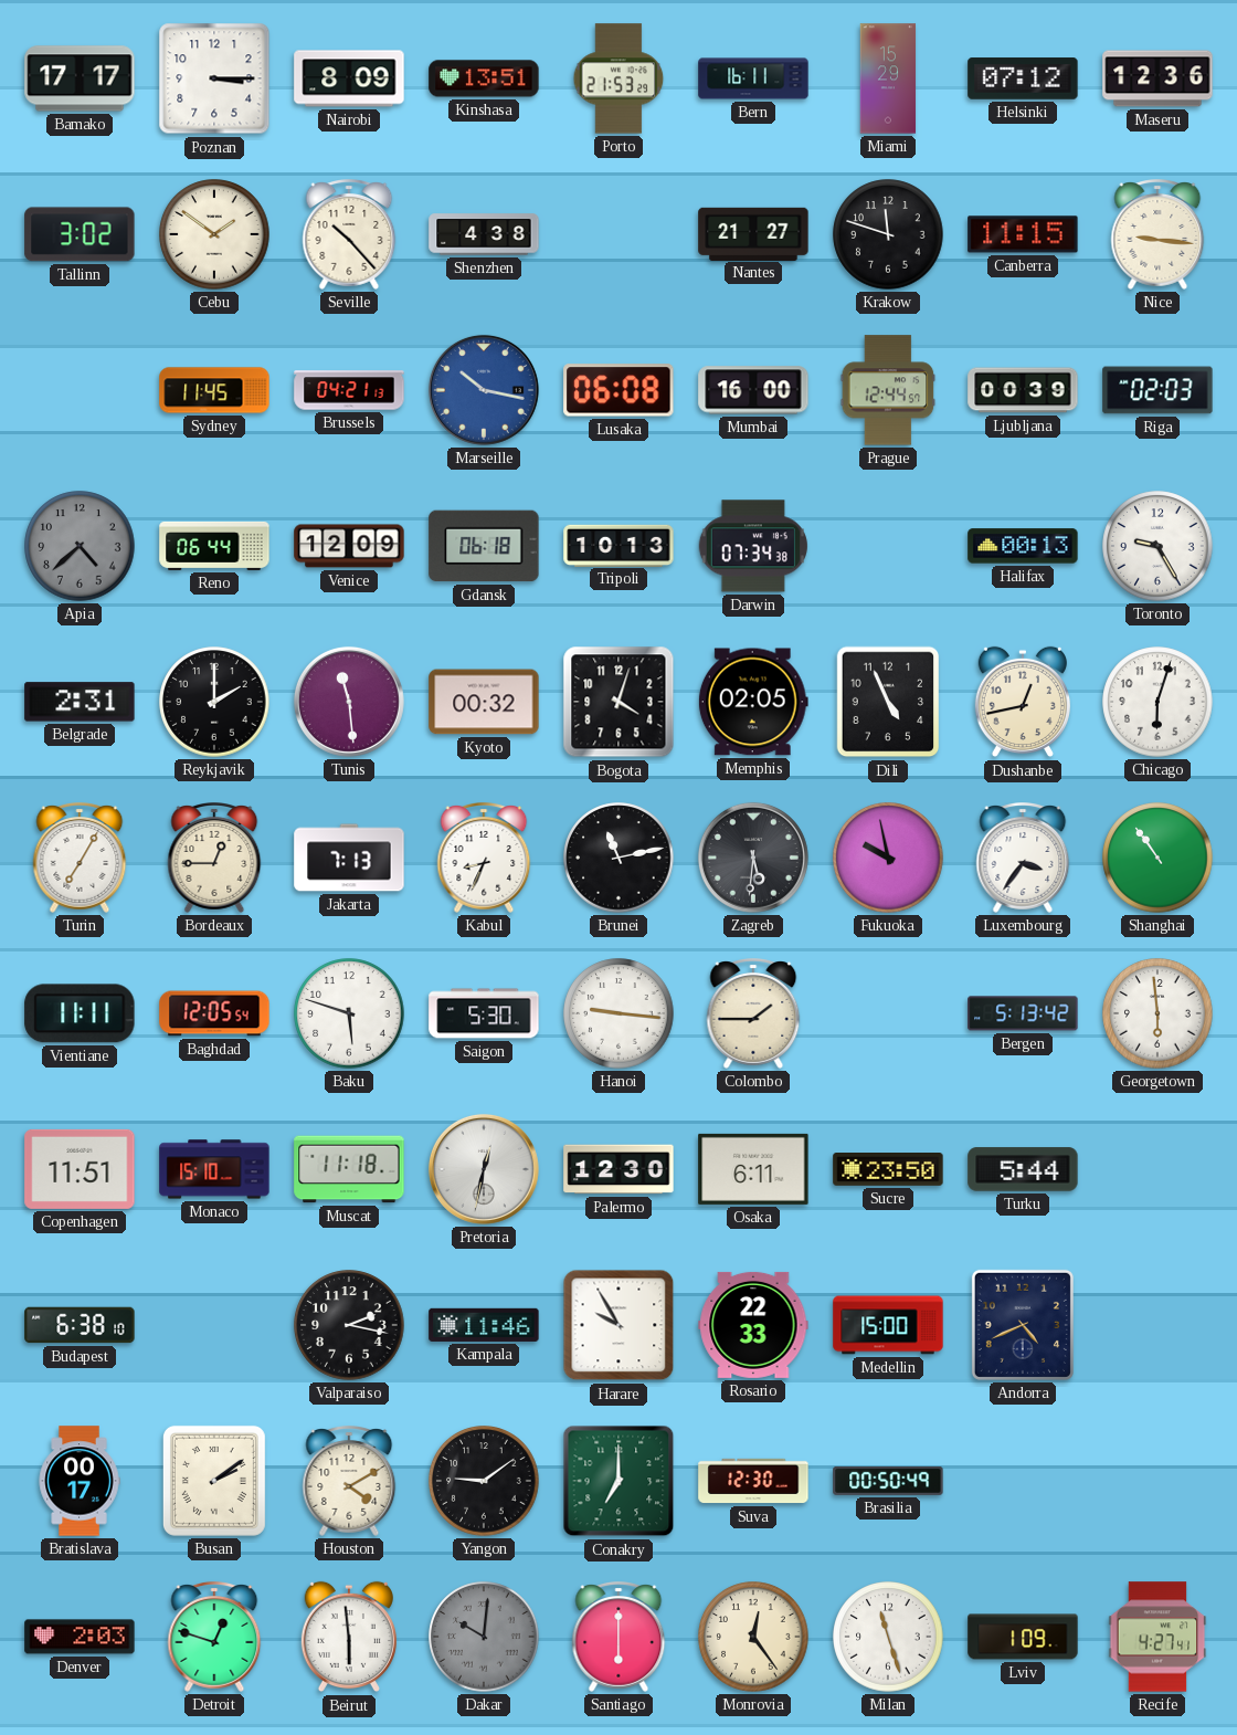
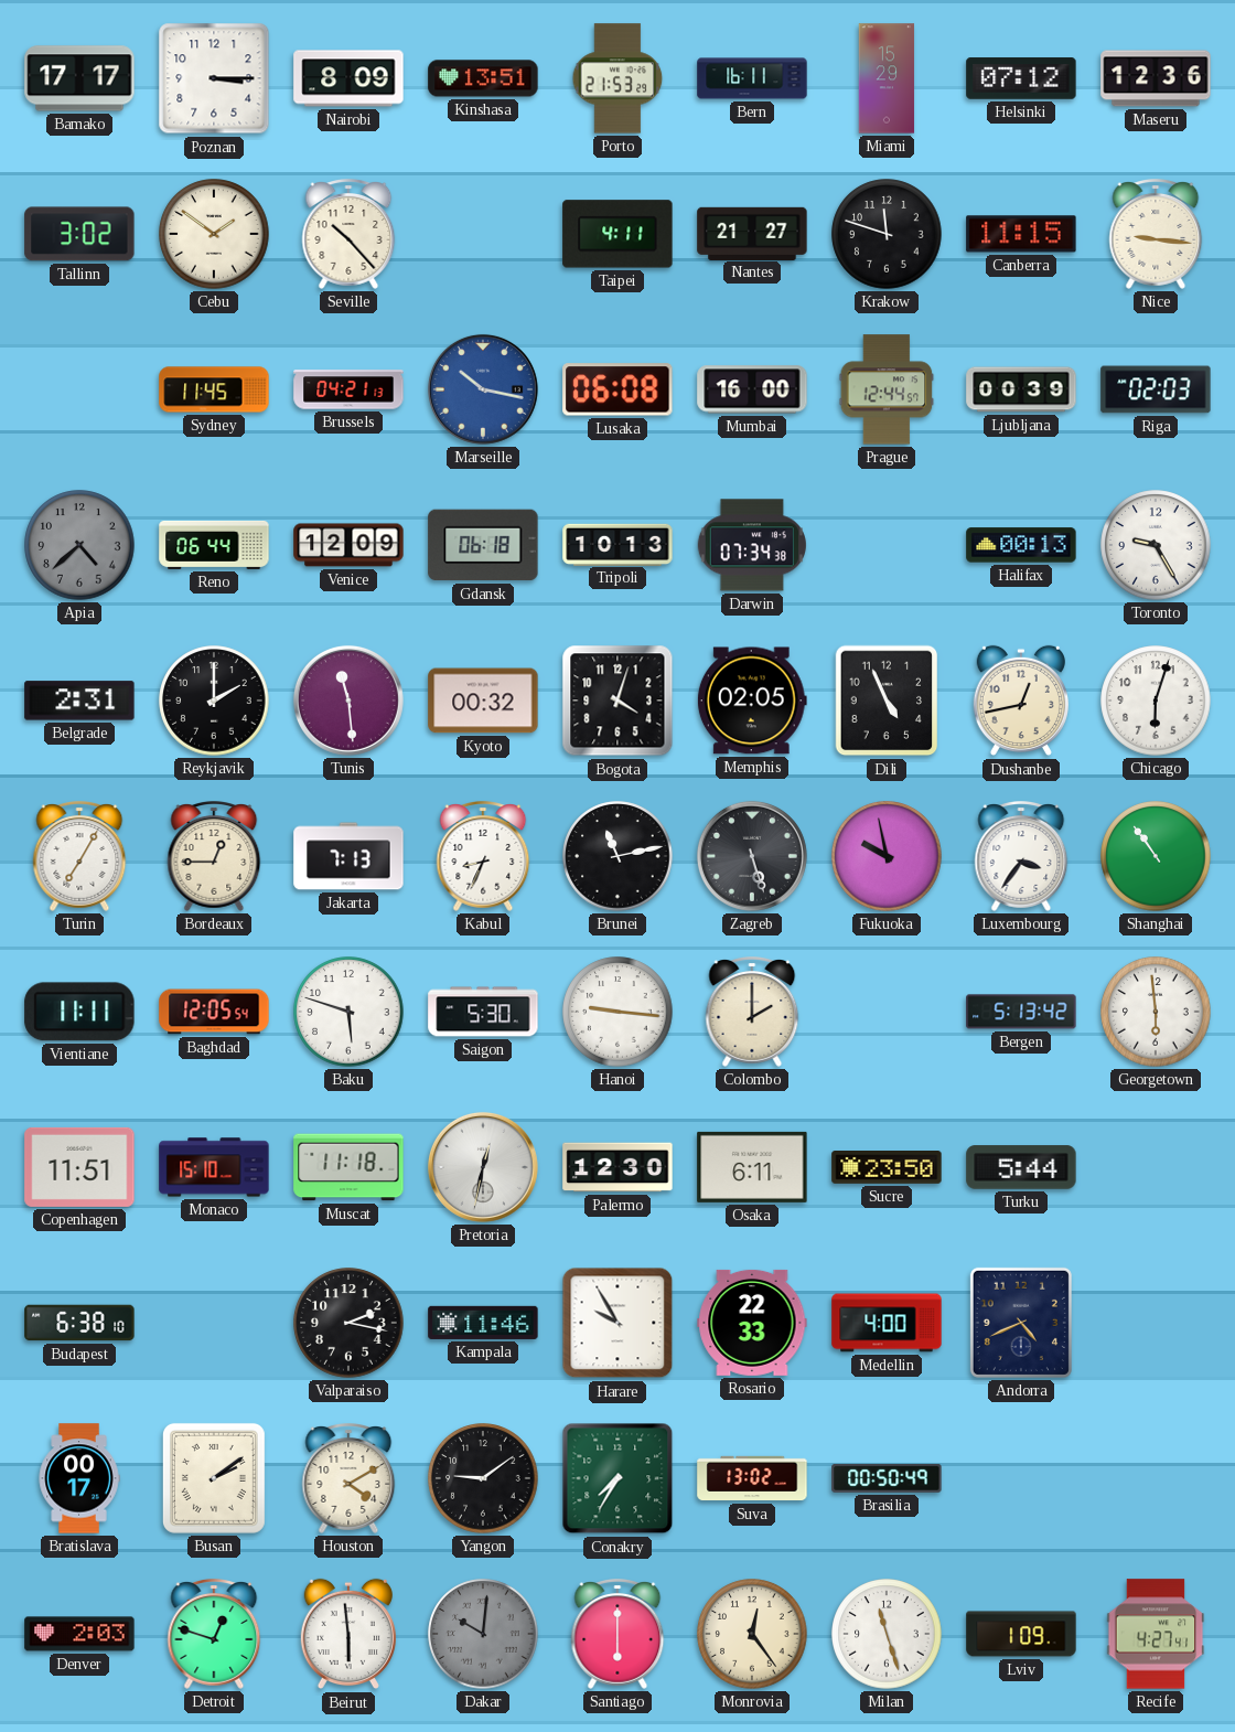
Shenzhen: 4:38 -> none
Taipei: none -> 4:11
Zagreb: 5:31 -> 5:27
Colombo: 1:45 -> 2:00
Medellin: 15:00 -> 4:00
Conakry: 7:00 -> 7:35
Suva: 12:30 -> 13:02
